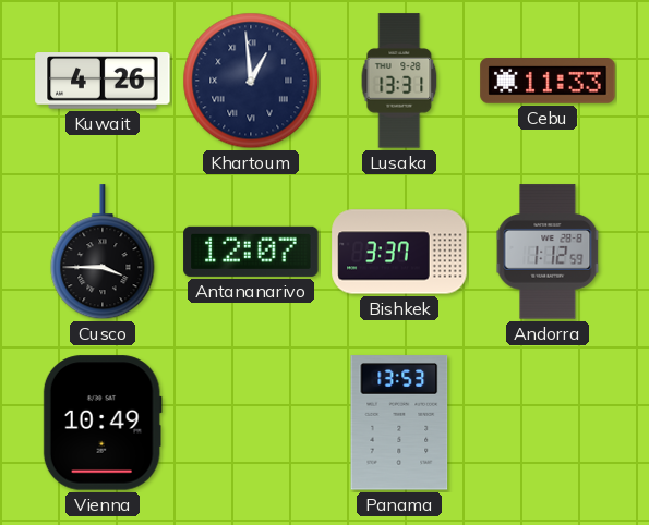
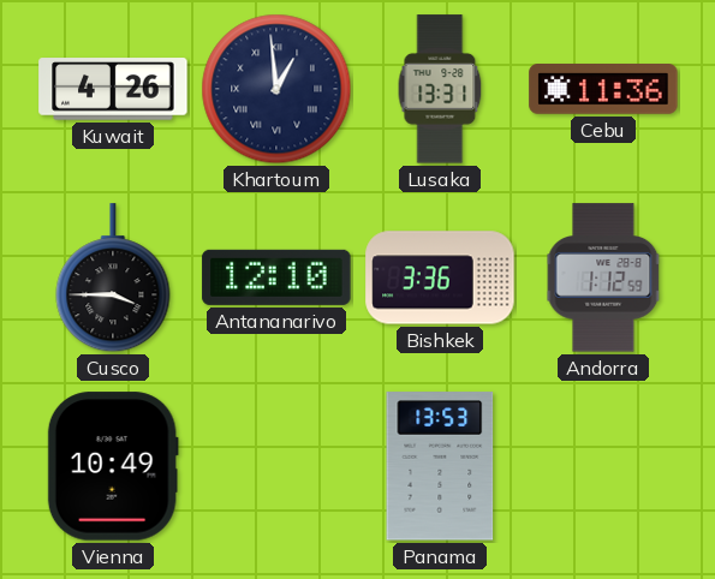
Cebu: 11:33 -> 11:36
Antananarivo: 12:07 -> 12:10
Bishkek: 3:37 -> 3:36
